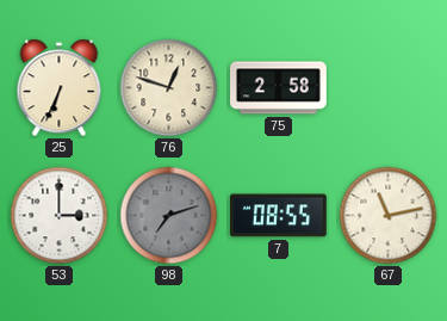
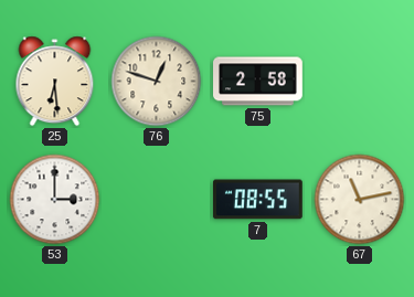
25: 6:34 -> 6:29
98: 7:12 -> none
